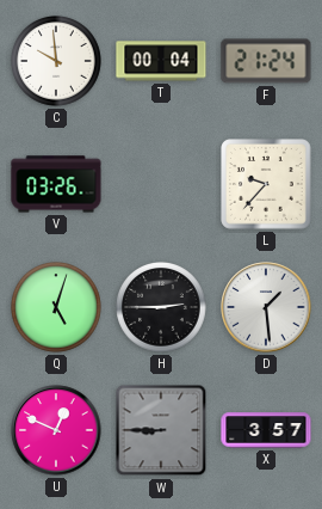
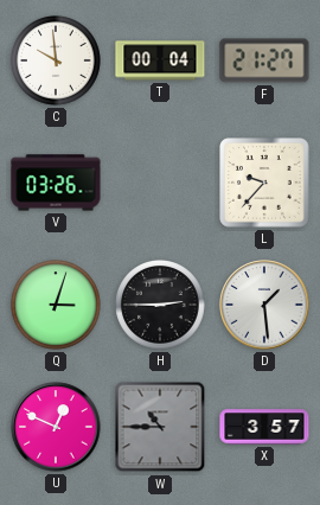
F: 21:24 -> 21:27
Q: 5:03 -> 3:03
W: 8:45 -> 10:45
